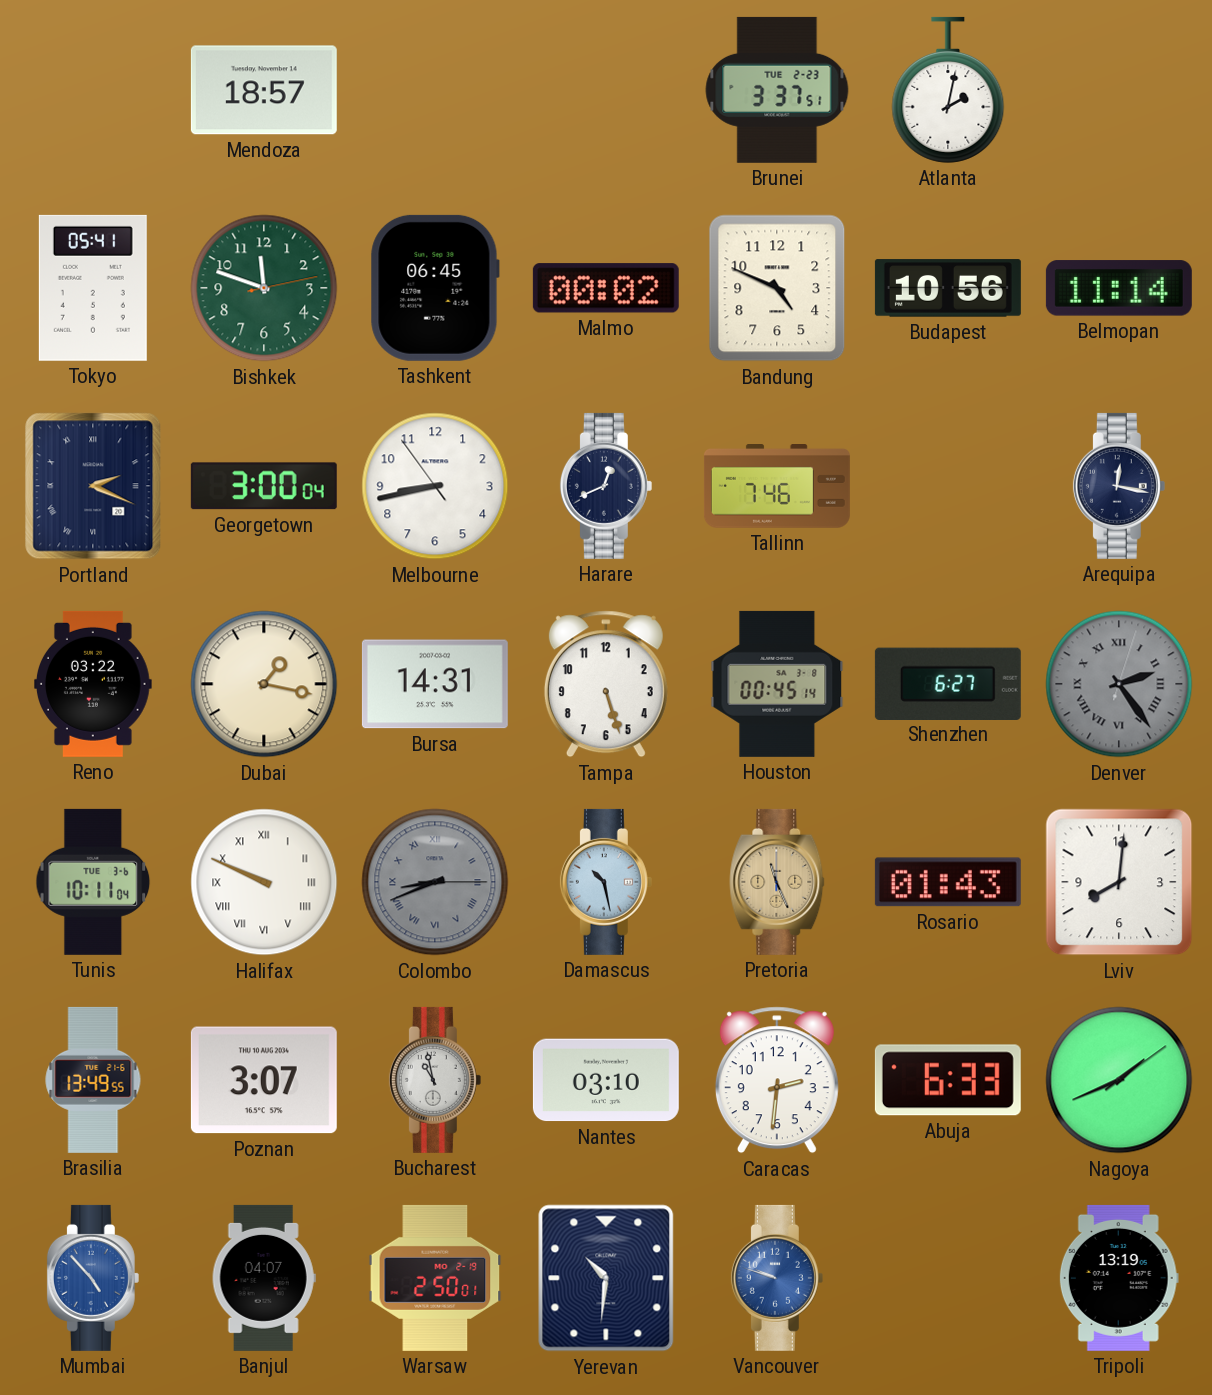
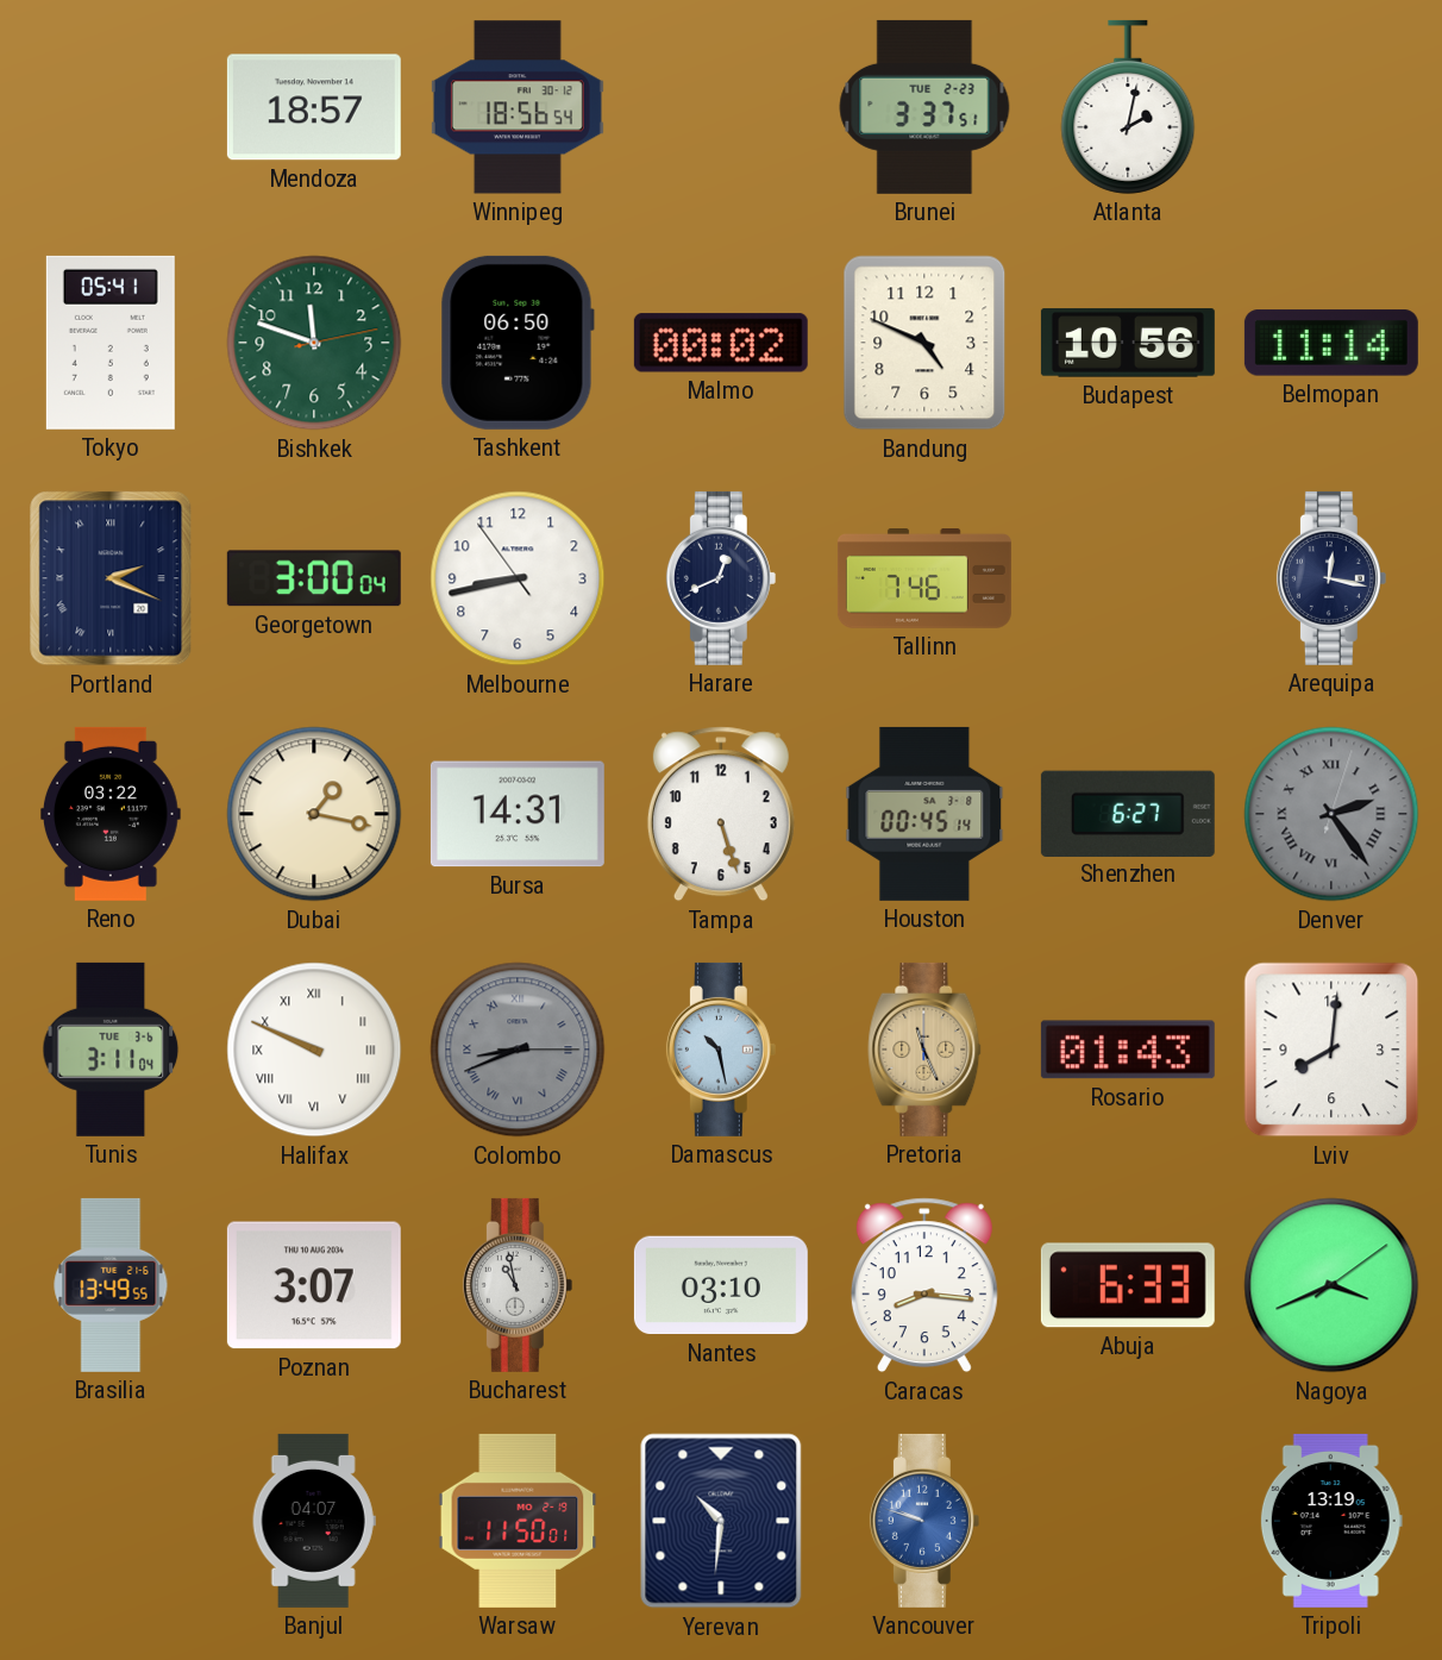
Winnipeg: none -> 18:56
Tashkent: 06:45 -> 06:50
Tunis: 10:11 -> 3:11
Caracas: 2:31 -> 8:16
Nagoya: 1:41 -> 3:41
Mumbai: 4:53 -> none
Warsaw: 2:50 -> 11:50
